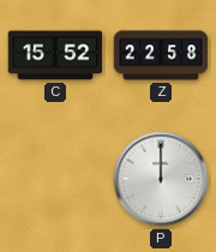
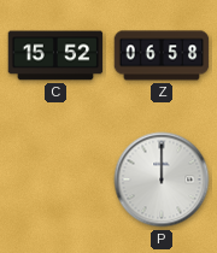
Z: 22:58 -> 06:58
